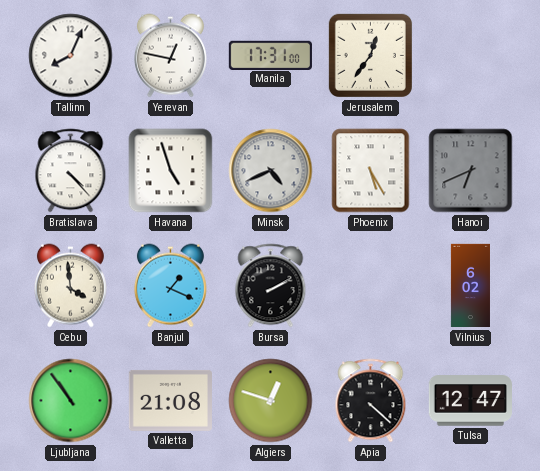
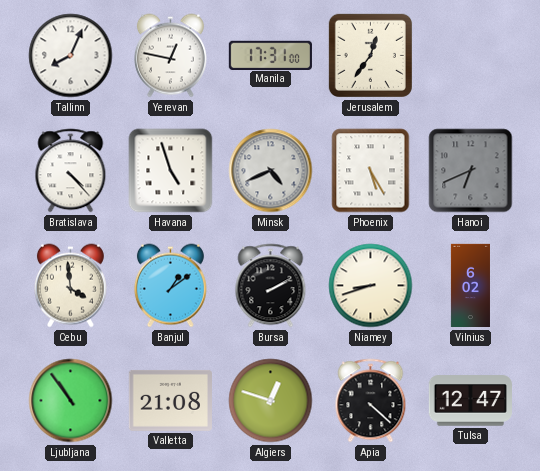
Banjul: 1:19 -> 1:09
Niamey: none -> 8:42
